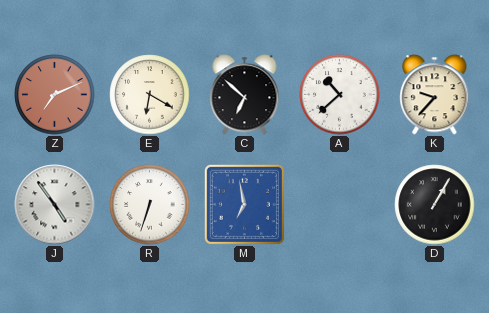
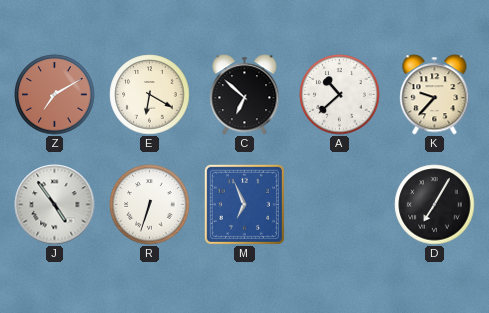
Z: 7:11 -> 7:10
M: 6:58 -> 6:56
D: 1:05 -> 7:05
